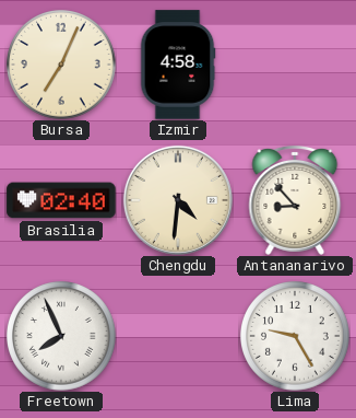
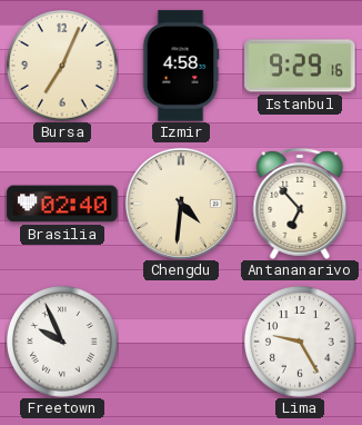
Istanbul: none -> 9:29
Antananarivo: 8:53 -> 6:53
Freetown: 7:56 -> 9:56
